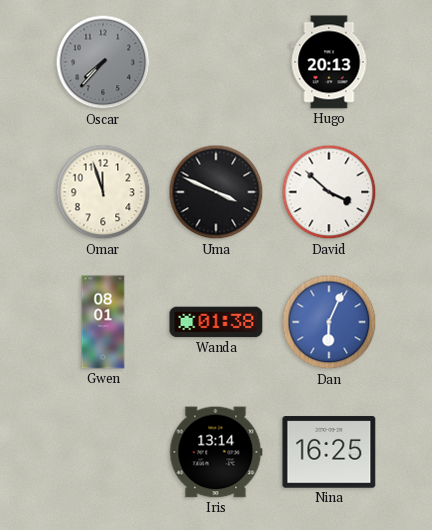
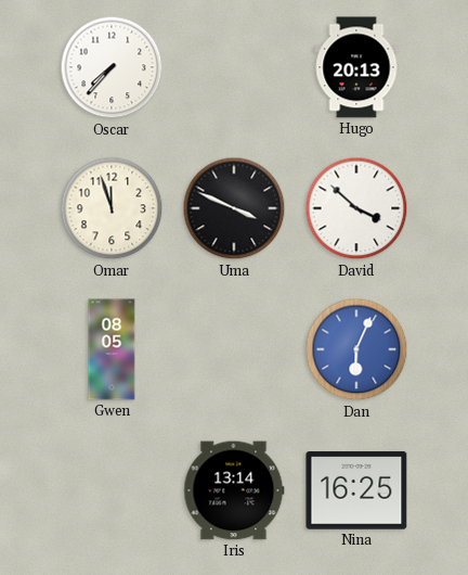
Oscar dial: grey -> white
Gwen: 08:01 -> 08:05
Wanda: 01:38 -> none
